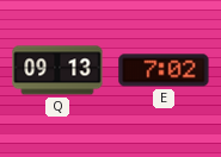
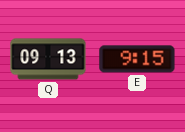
E: 7:02 -> 9:15
